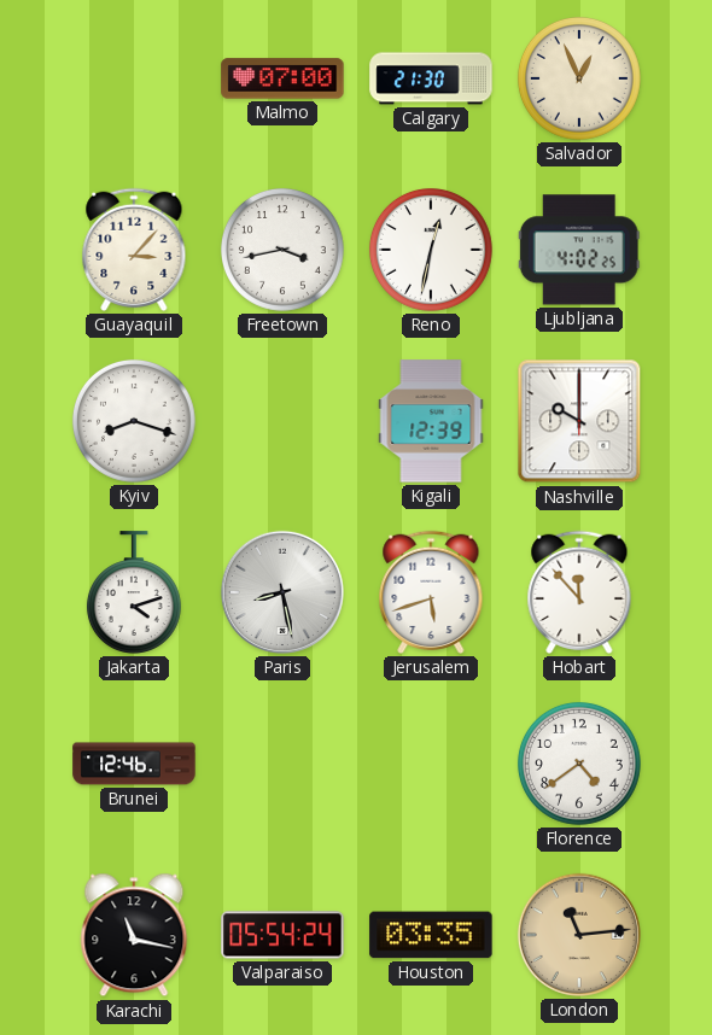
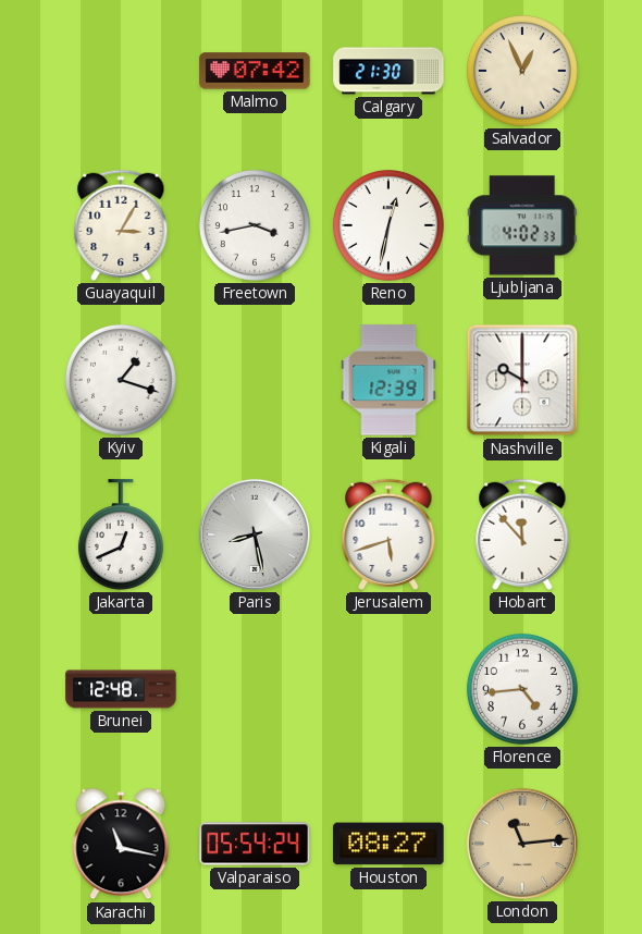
Malmo: 07:00 -> 07:42
Guayaquil: 3:07 -> 3:05
Ljubljana: 4:02:25 -> 4:02:33
Kyiv: 8:18 -> 1:18
Jakarta: 4:12 -> 12:41
Brunei: 12:46 -> 12:48
Florence: 4:39 -> 4:44
Houston: 03:35 -> 08:27
